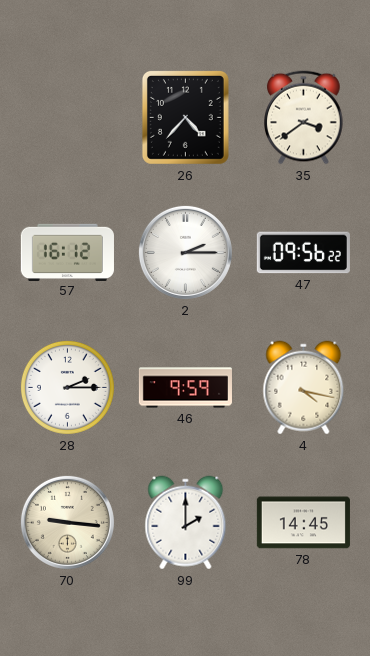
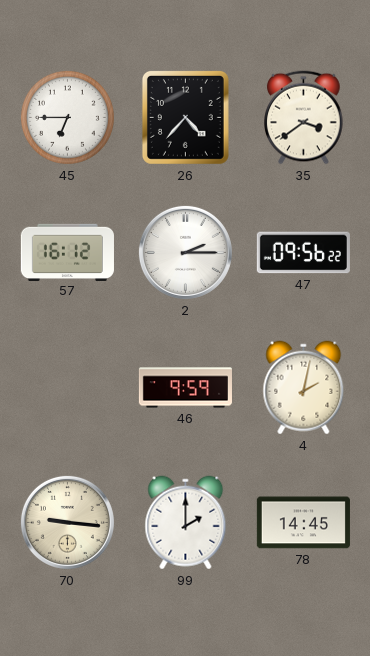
45: none -> 6:45
28: 2:15 -> none
4: 4:17 -> 2:02
